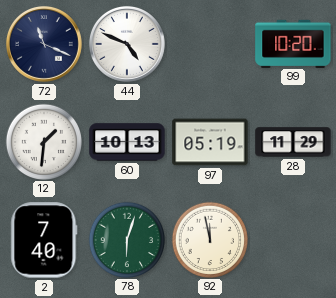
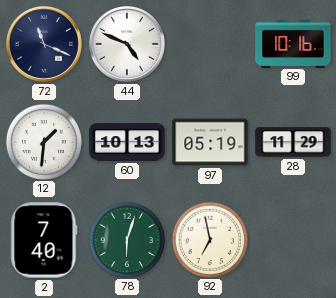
99: 10:20 -> 10:16
92: 11:58 -> 6:58
